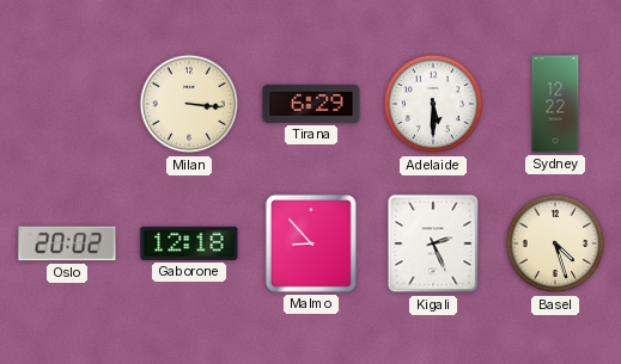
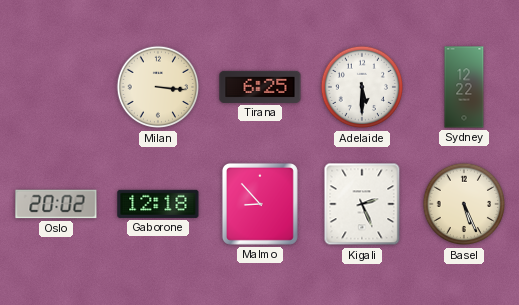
Tirana: 6:29 -> 6:25
Basel: 4:27 -> 5:26
